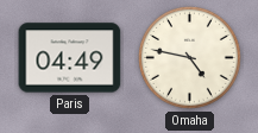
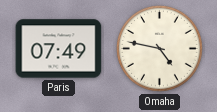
Paris: 04:49 -> 07:49
